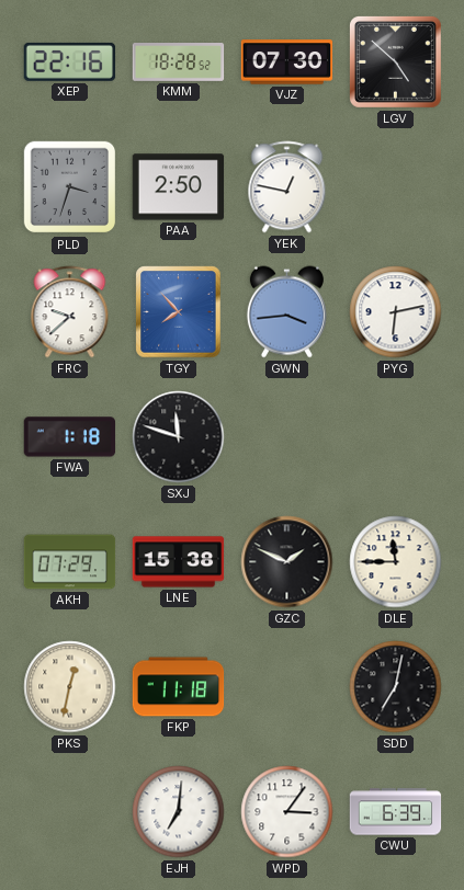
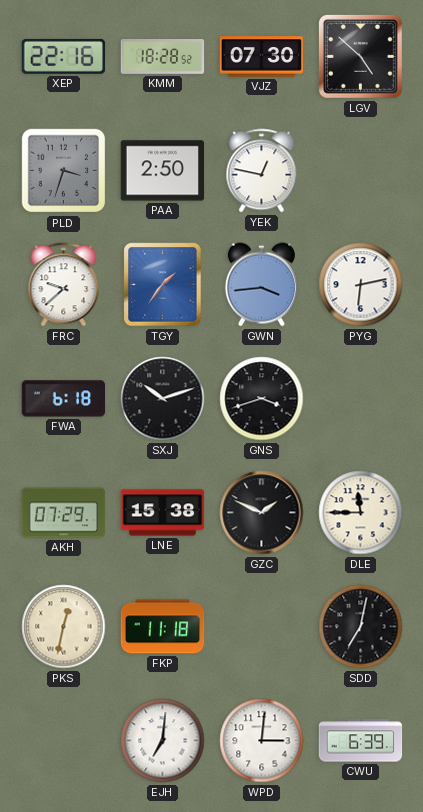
TGY: 7:53 -> 1:36
FWA: 1:18 -> 6:18
SXJ: 11:48 -> 10:12
GNS: none -> 3:42
WPD: 3:06 -> 3:01
